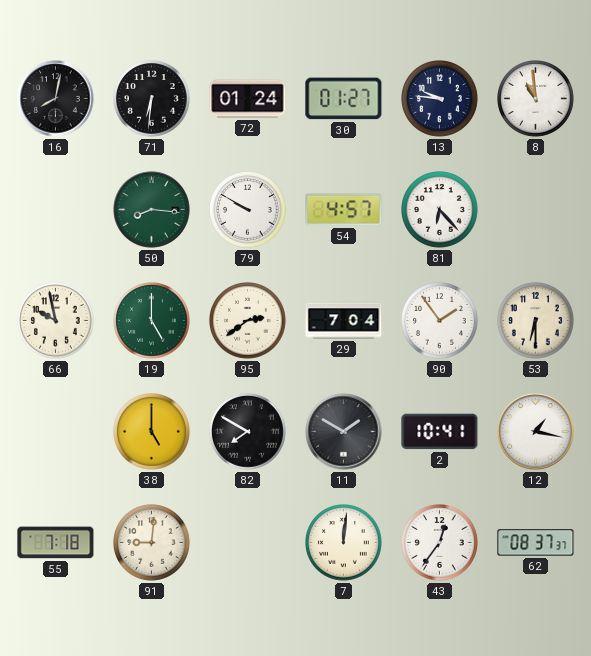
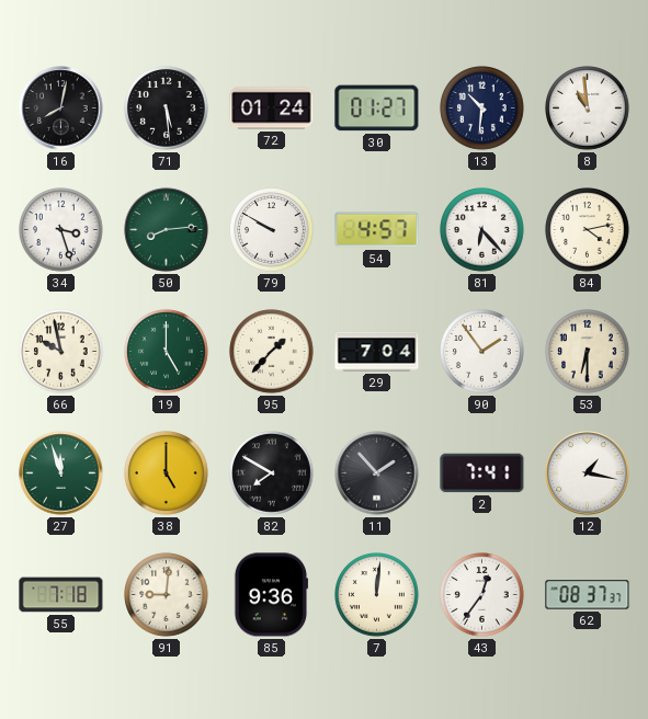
71: 6:31 -> 5:29
13: 9:46 -> 10:31
34: none -> 3:27
50: 8:16 -> 8:14
84: none -> 4:13
95: 2:39 -> 1:37
27: none -> 11:57
11: 1:50 -> 1:53
2: 10:41 -> 7:41
85: none -> 9:36
